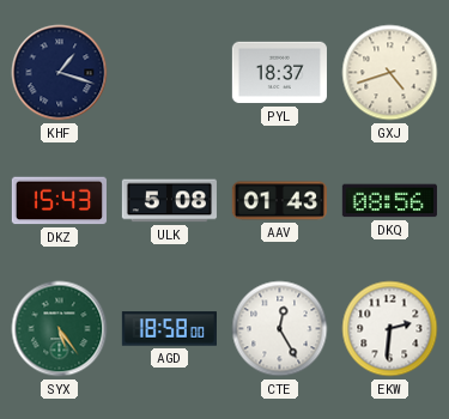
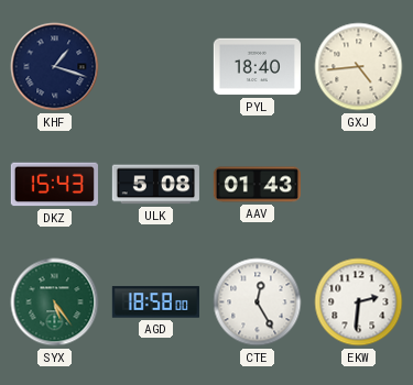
PYL: 18:37 -> 18:40
GXJ: 4:42 -> 4:44
DKQ: 08:56 -> none
